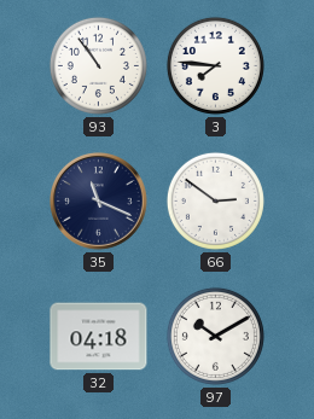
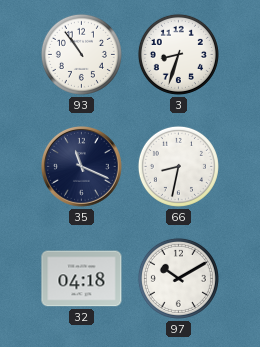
3: 7:46 -> 8:33
66: 2:51 -> 8:32
